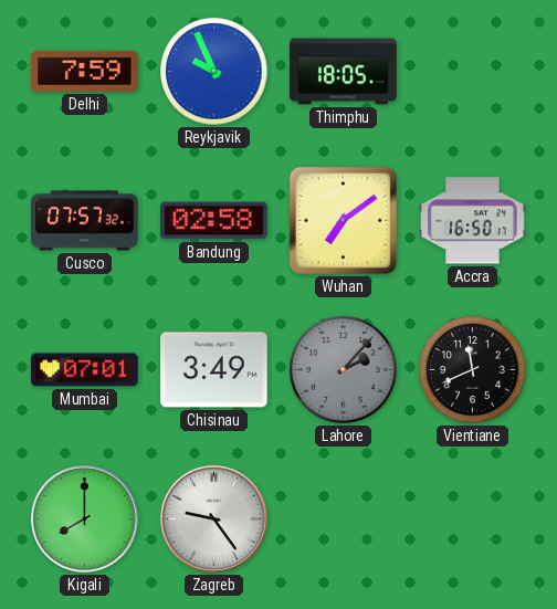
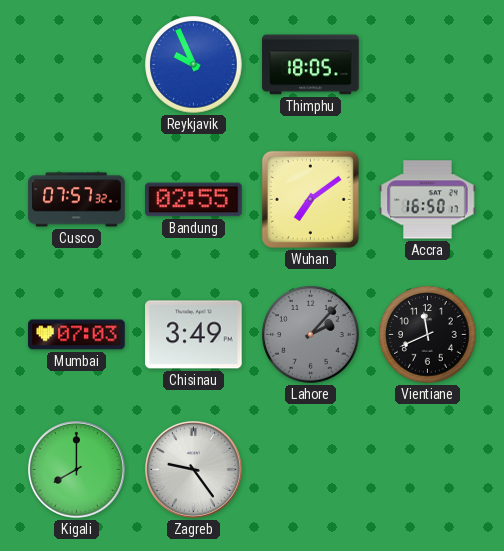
Delhi: 7:59 -> none
Bandung: 02:58 -> 02:55
Mumbai: 07:01 -> 07:03
